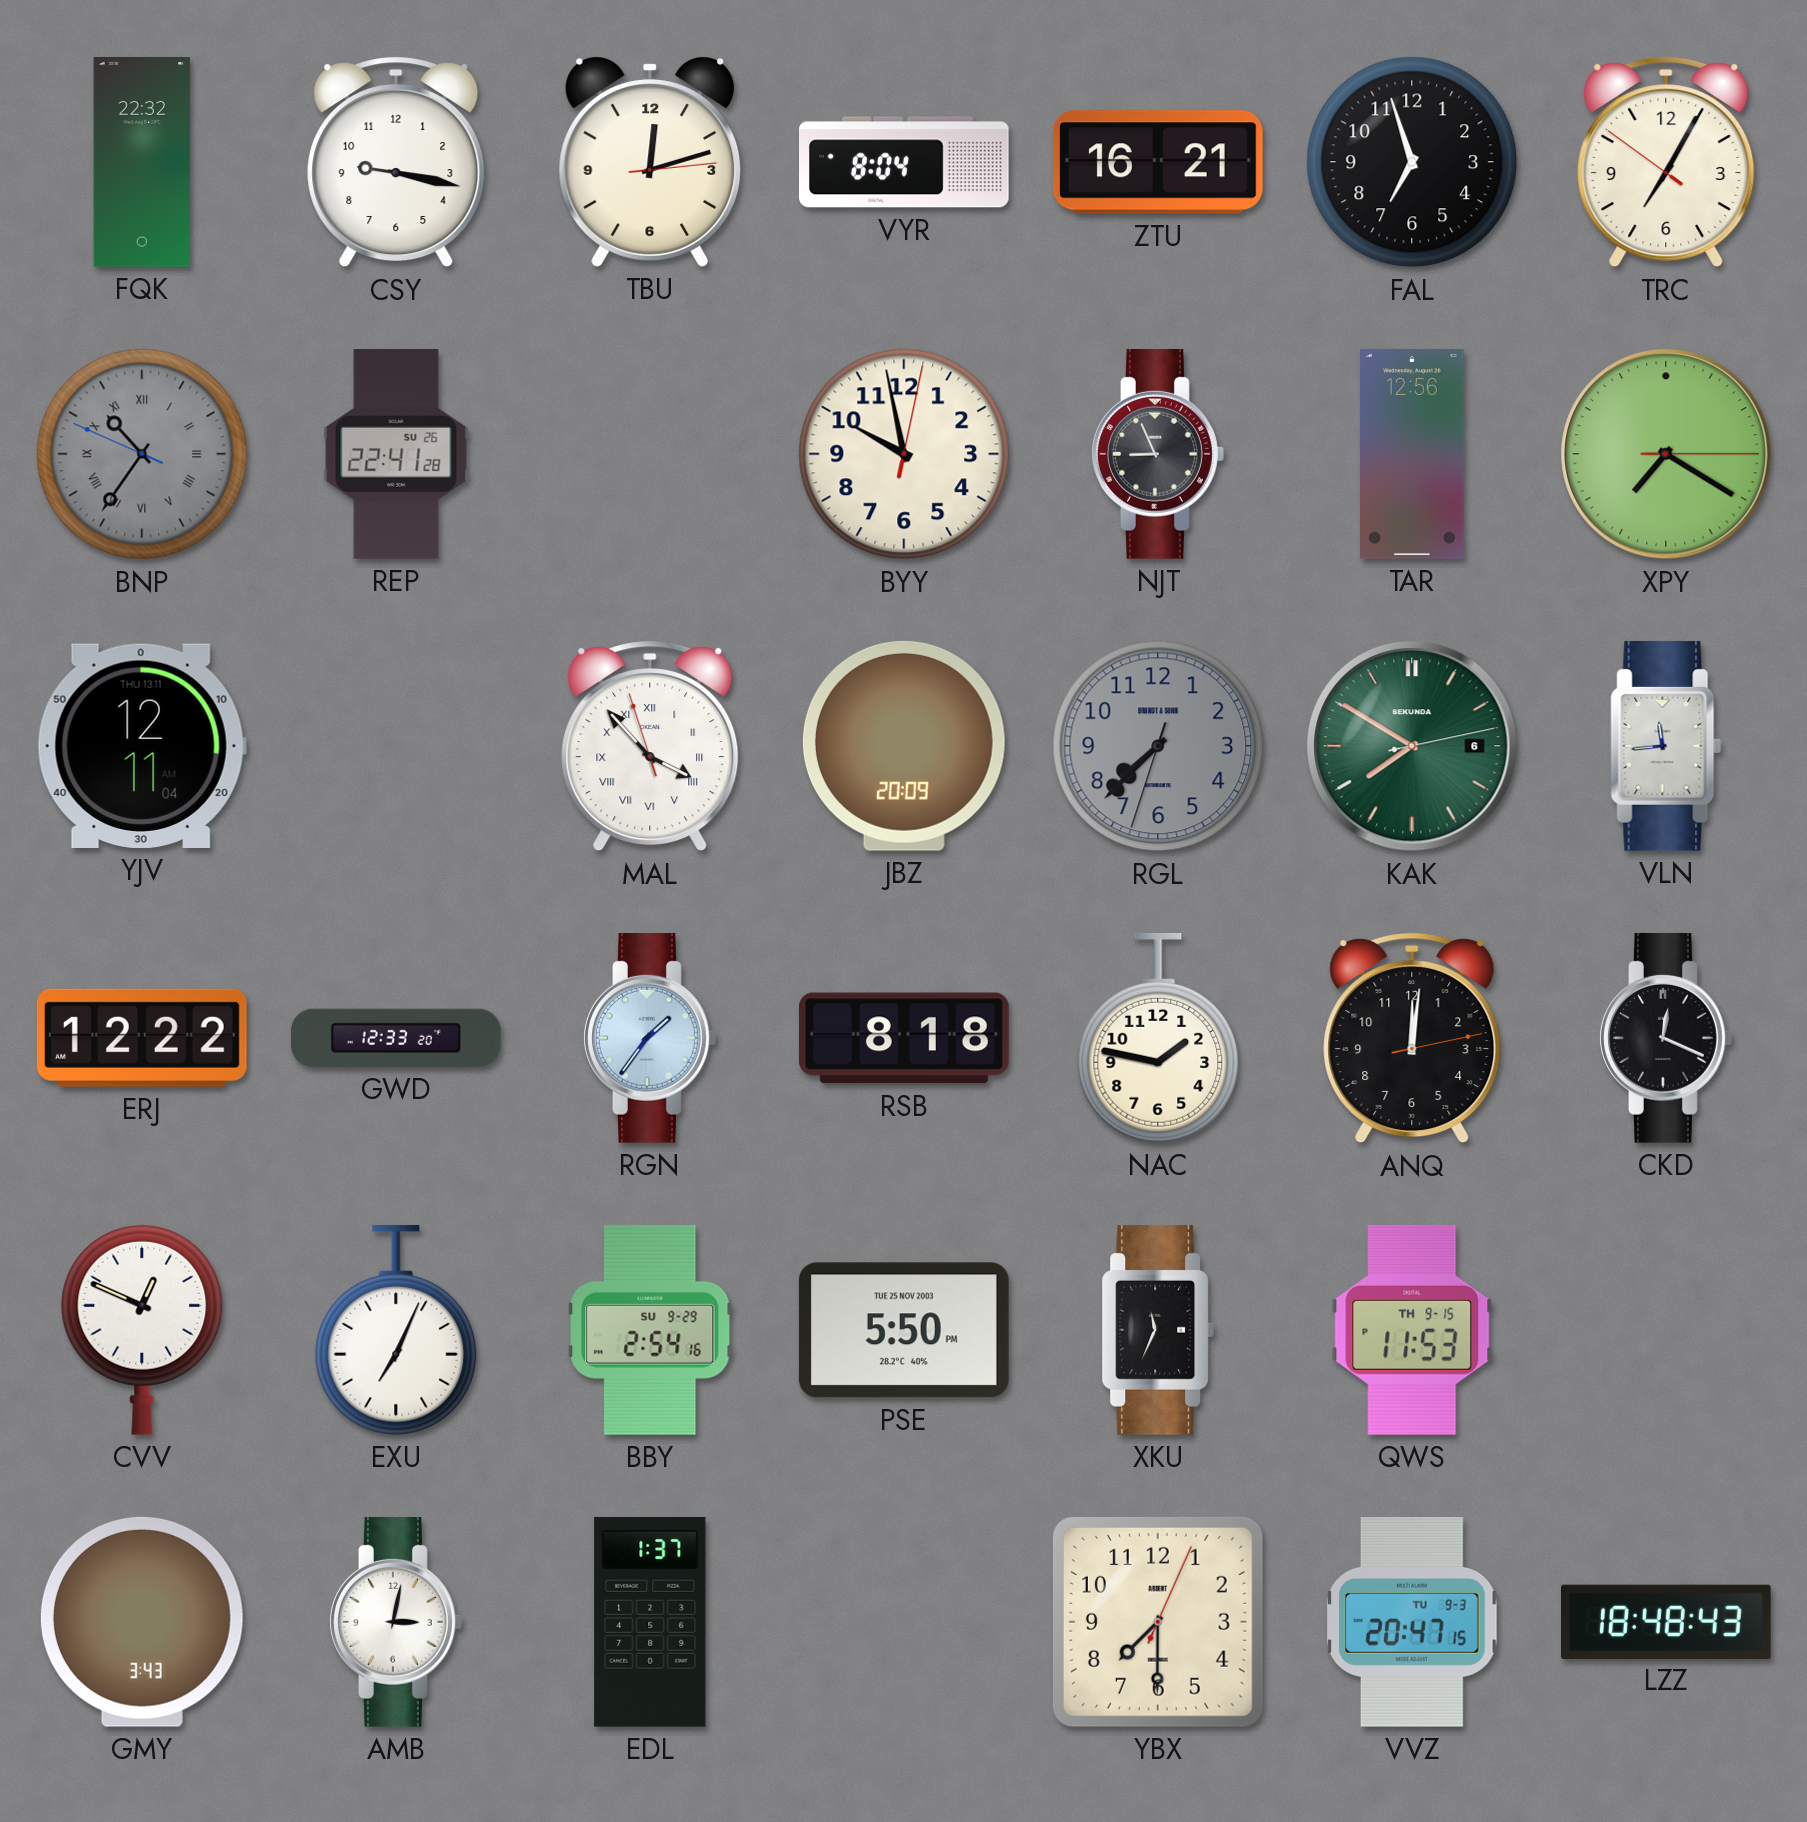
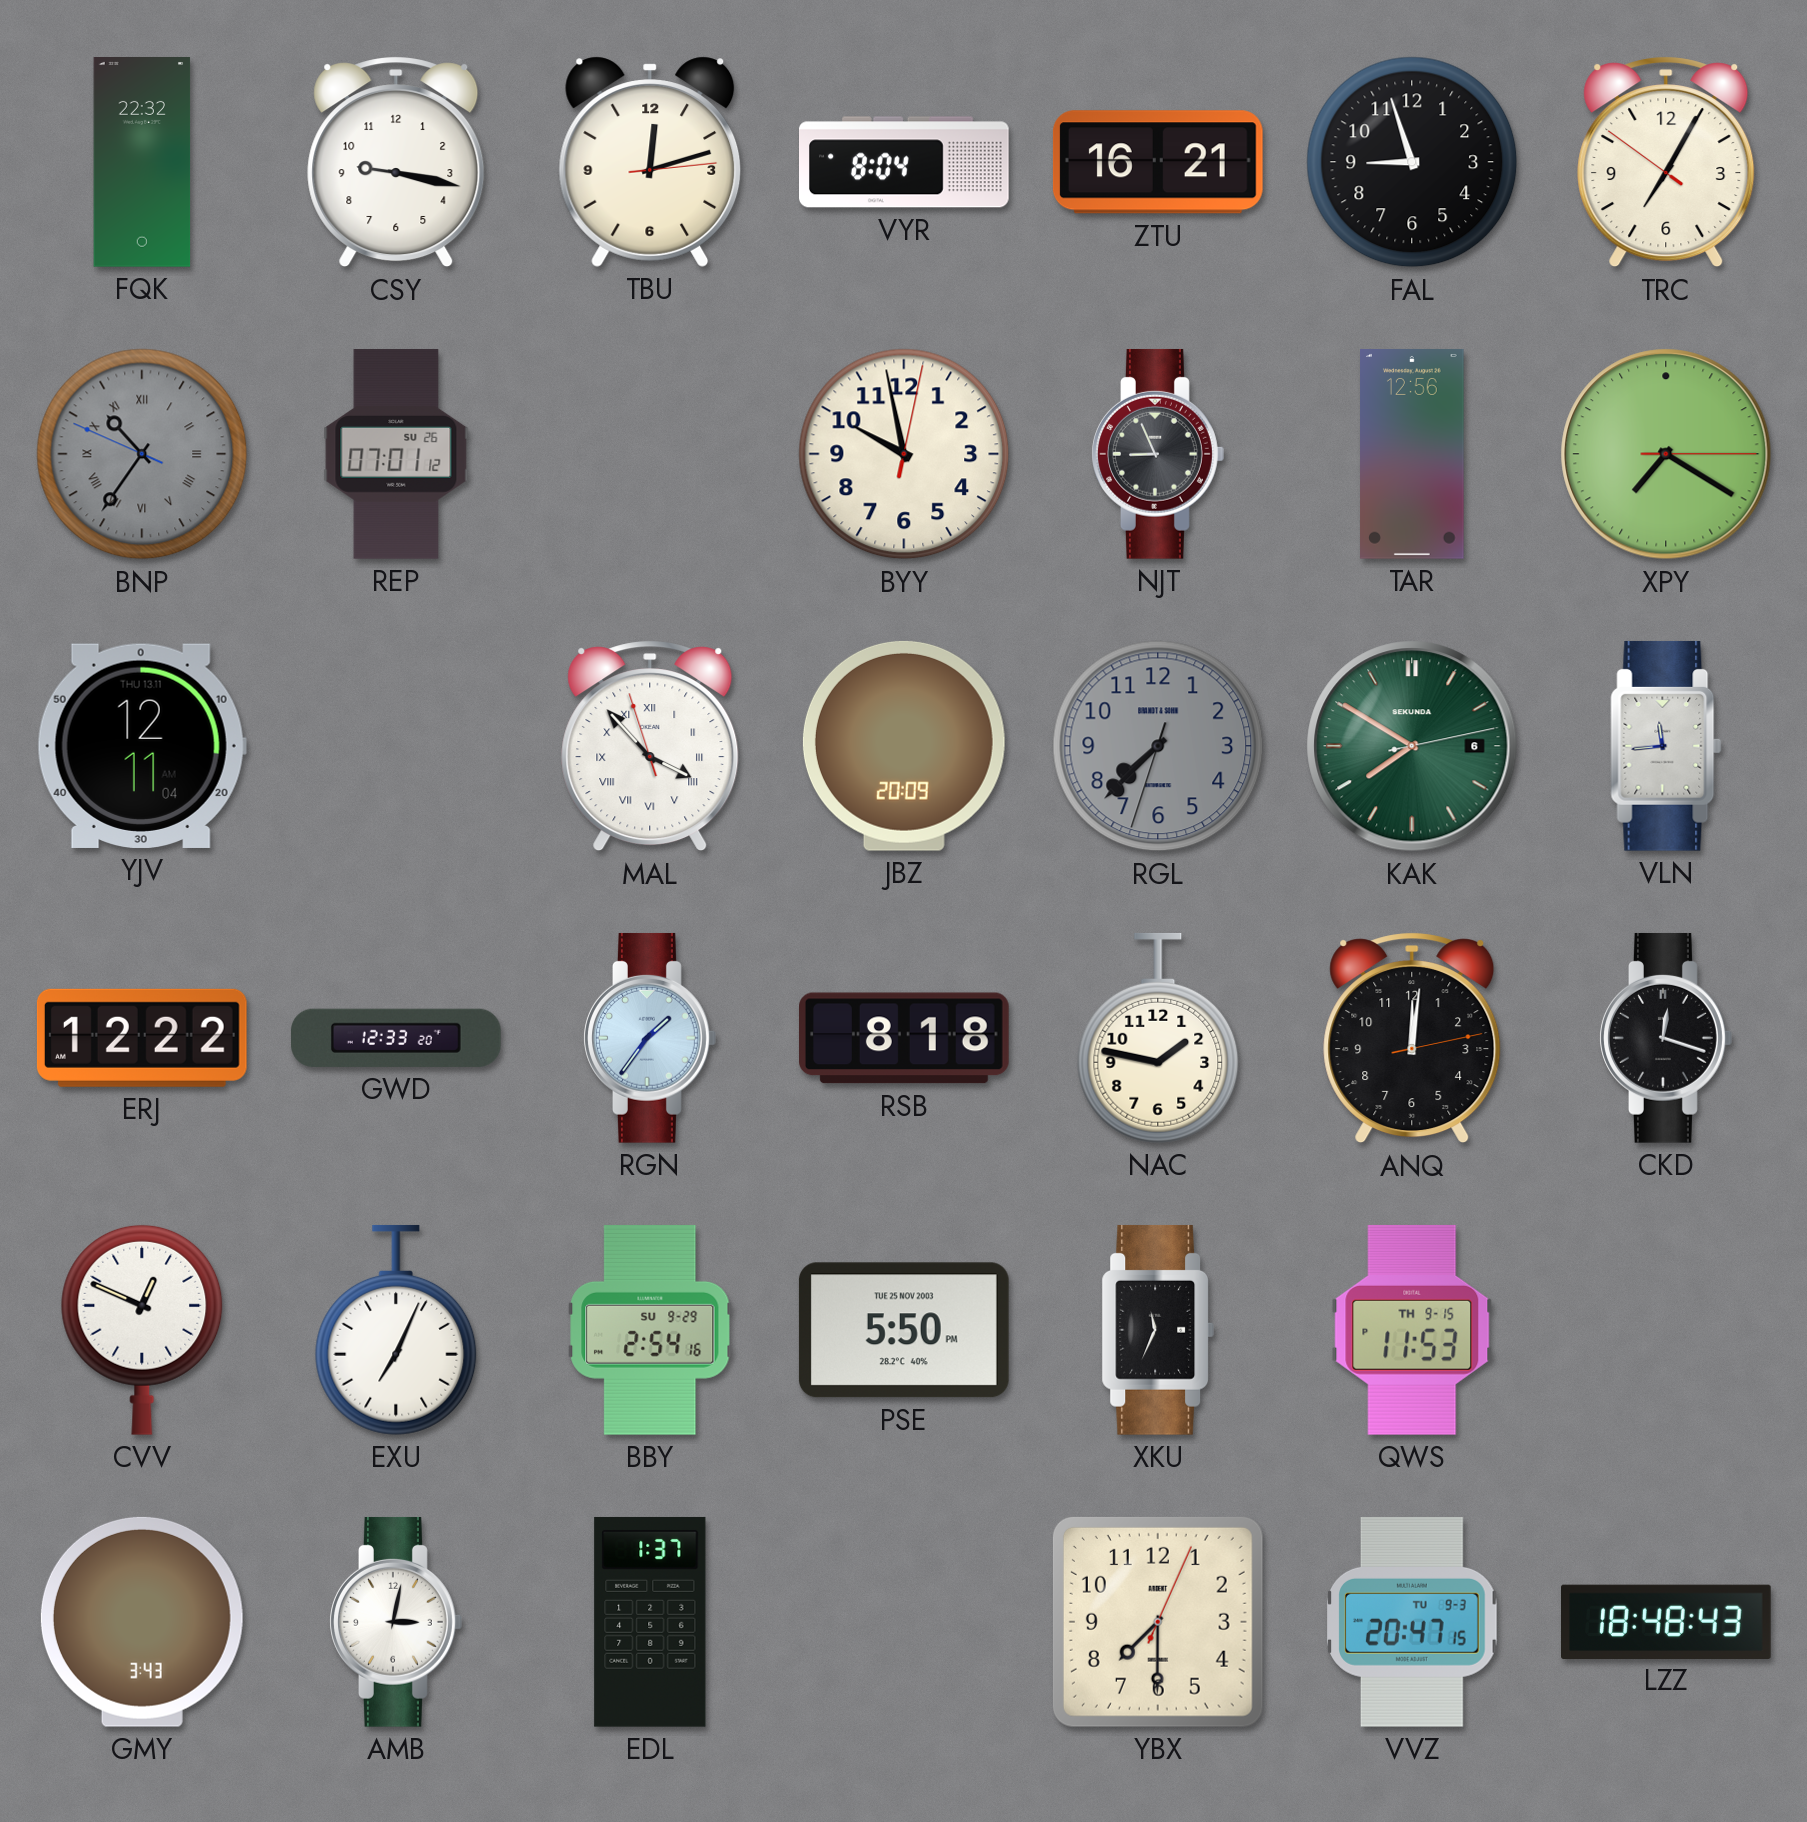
FAL: 6:57 -> 8:57
REP: 22:41 -> 07:01
CKD: 12:19 -> 12:18
